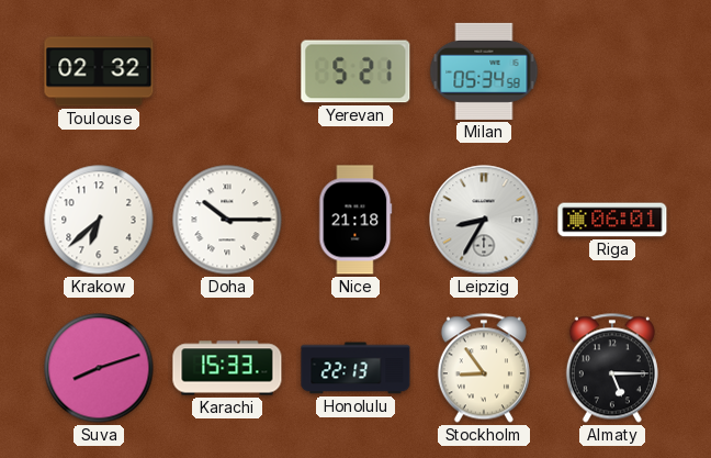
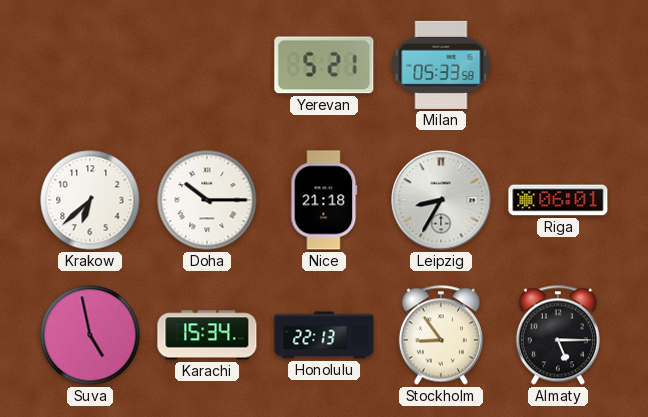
Toulouse: 02:32 -> none
Milan: 05:34 -> 05:33
Suva: 8:12 -> 4:58
Karachi: 15:33 -> 15:34
